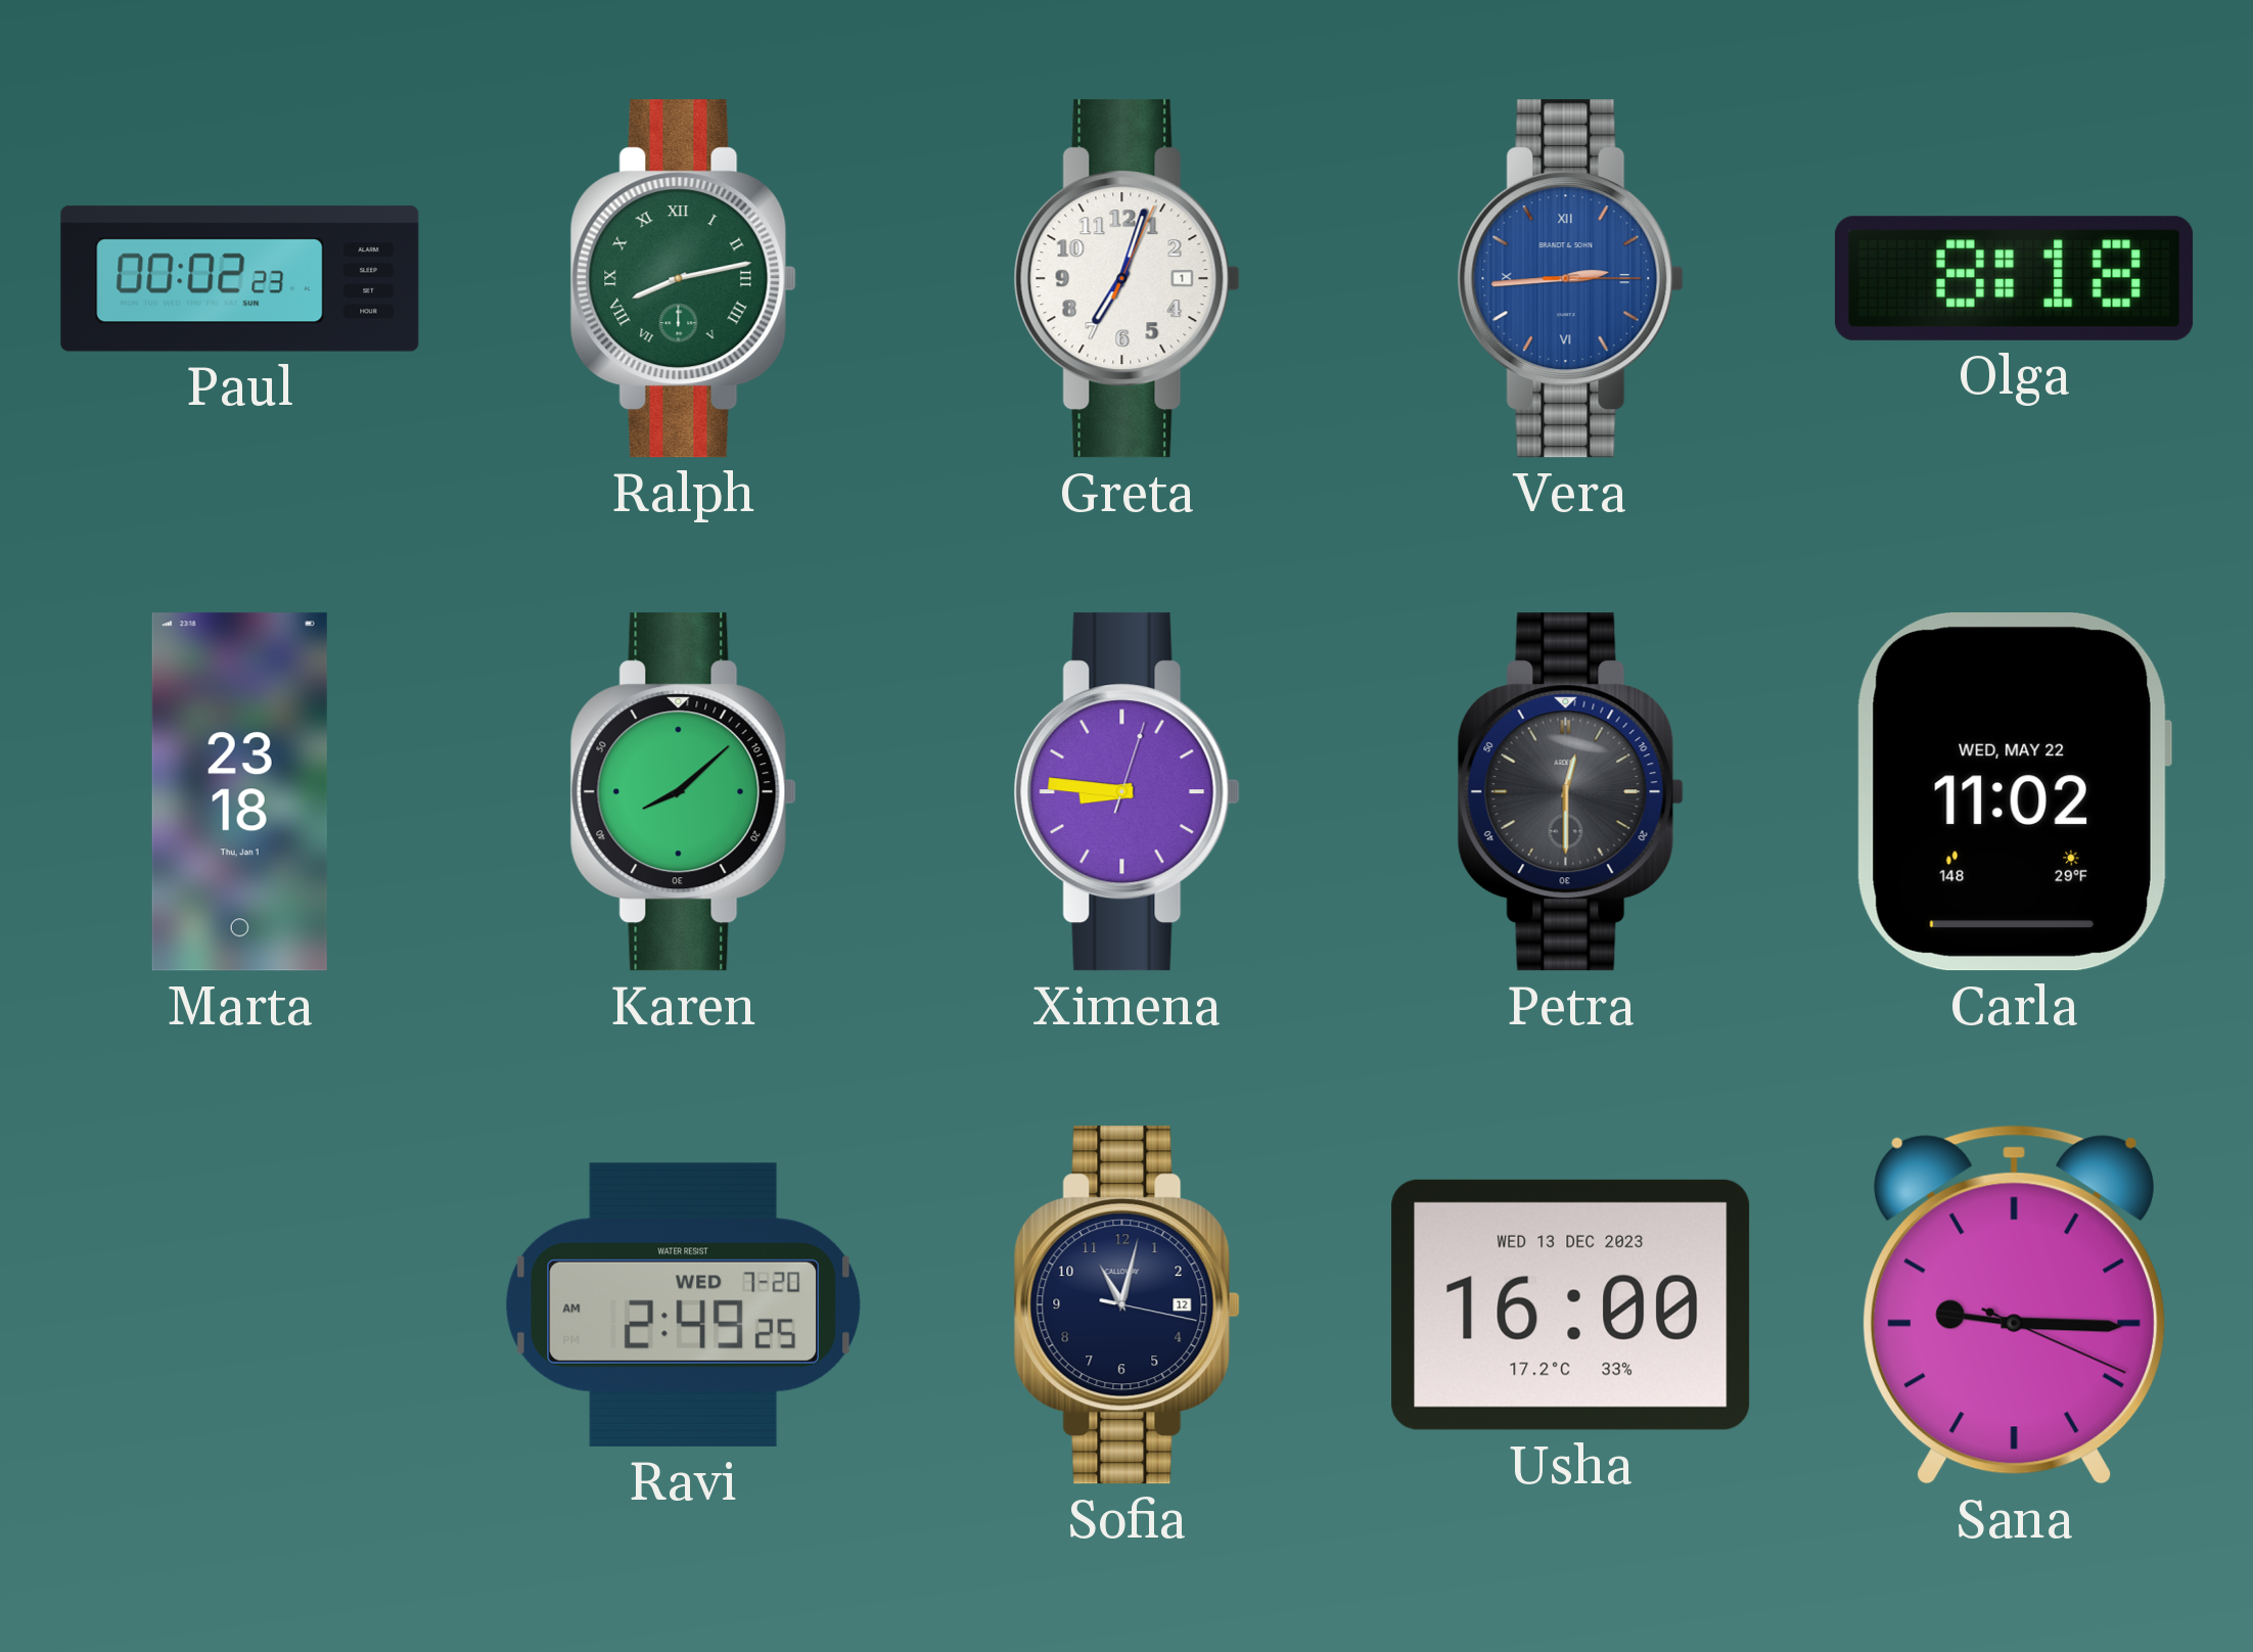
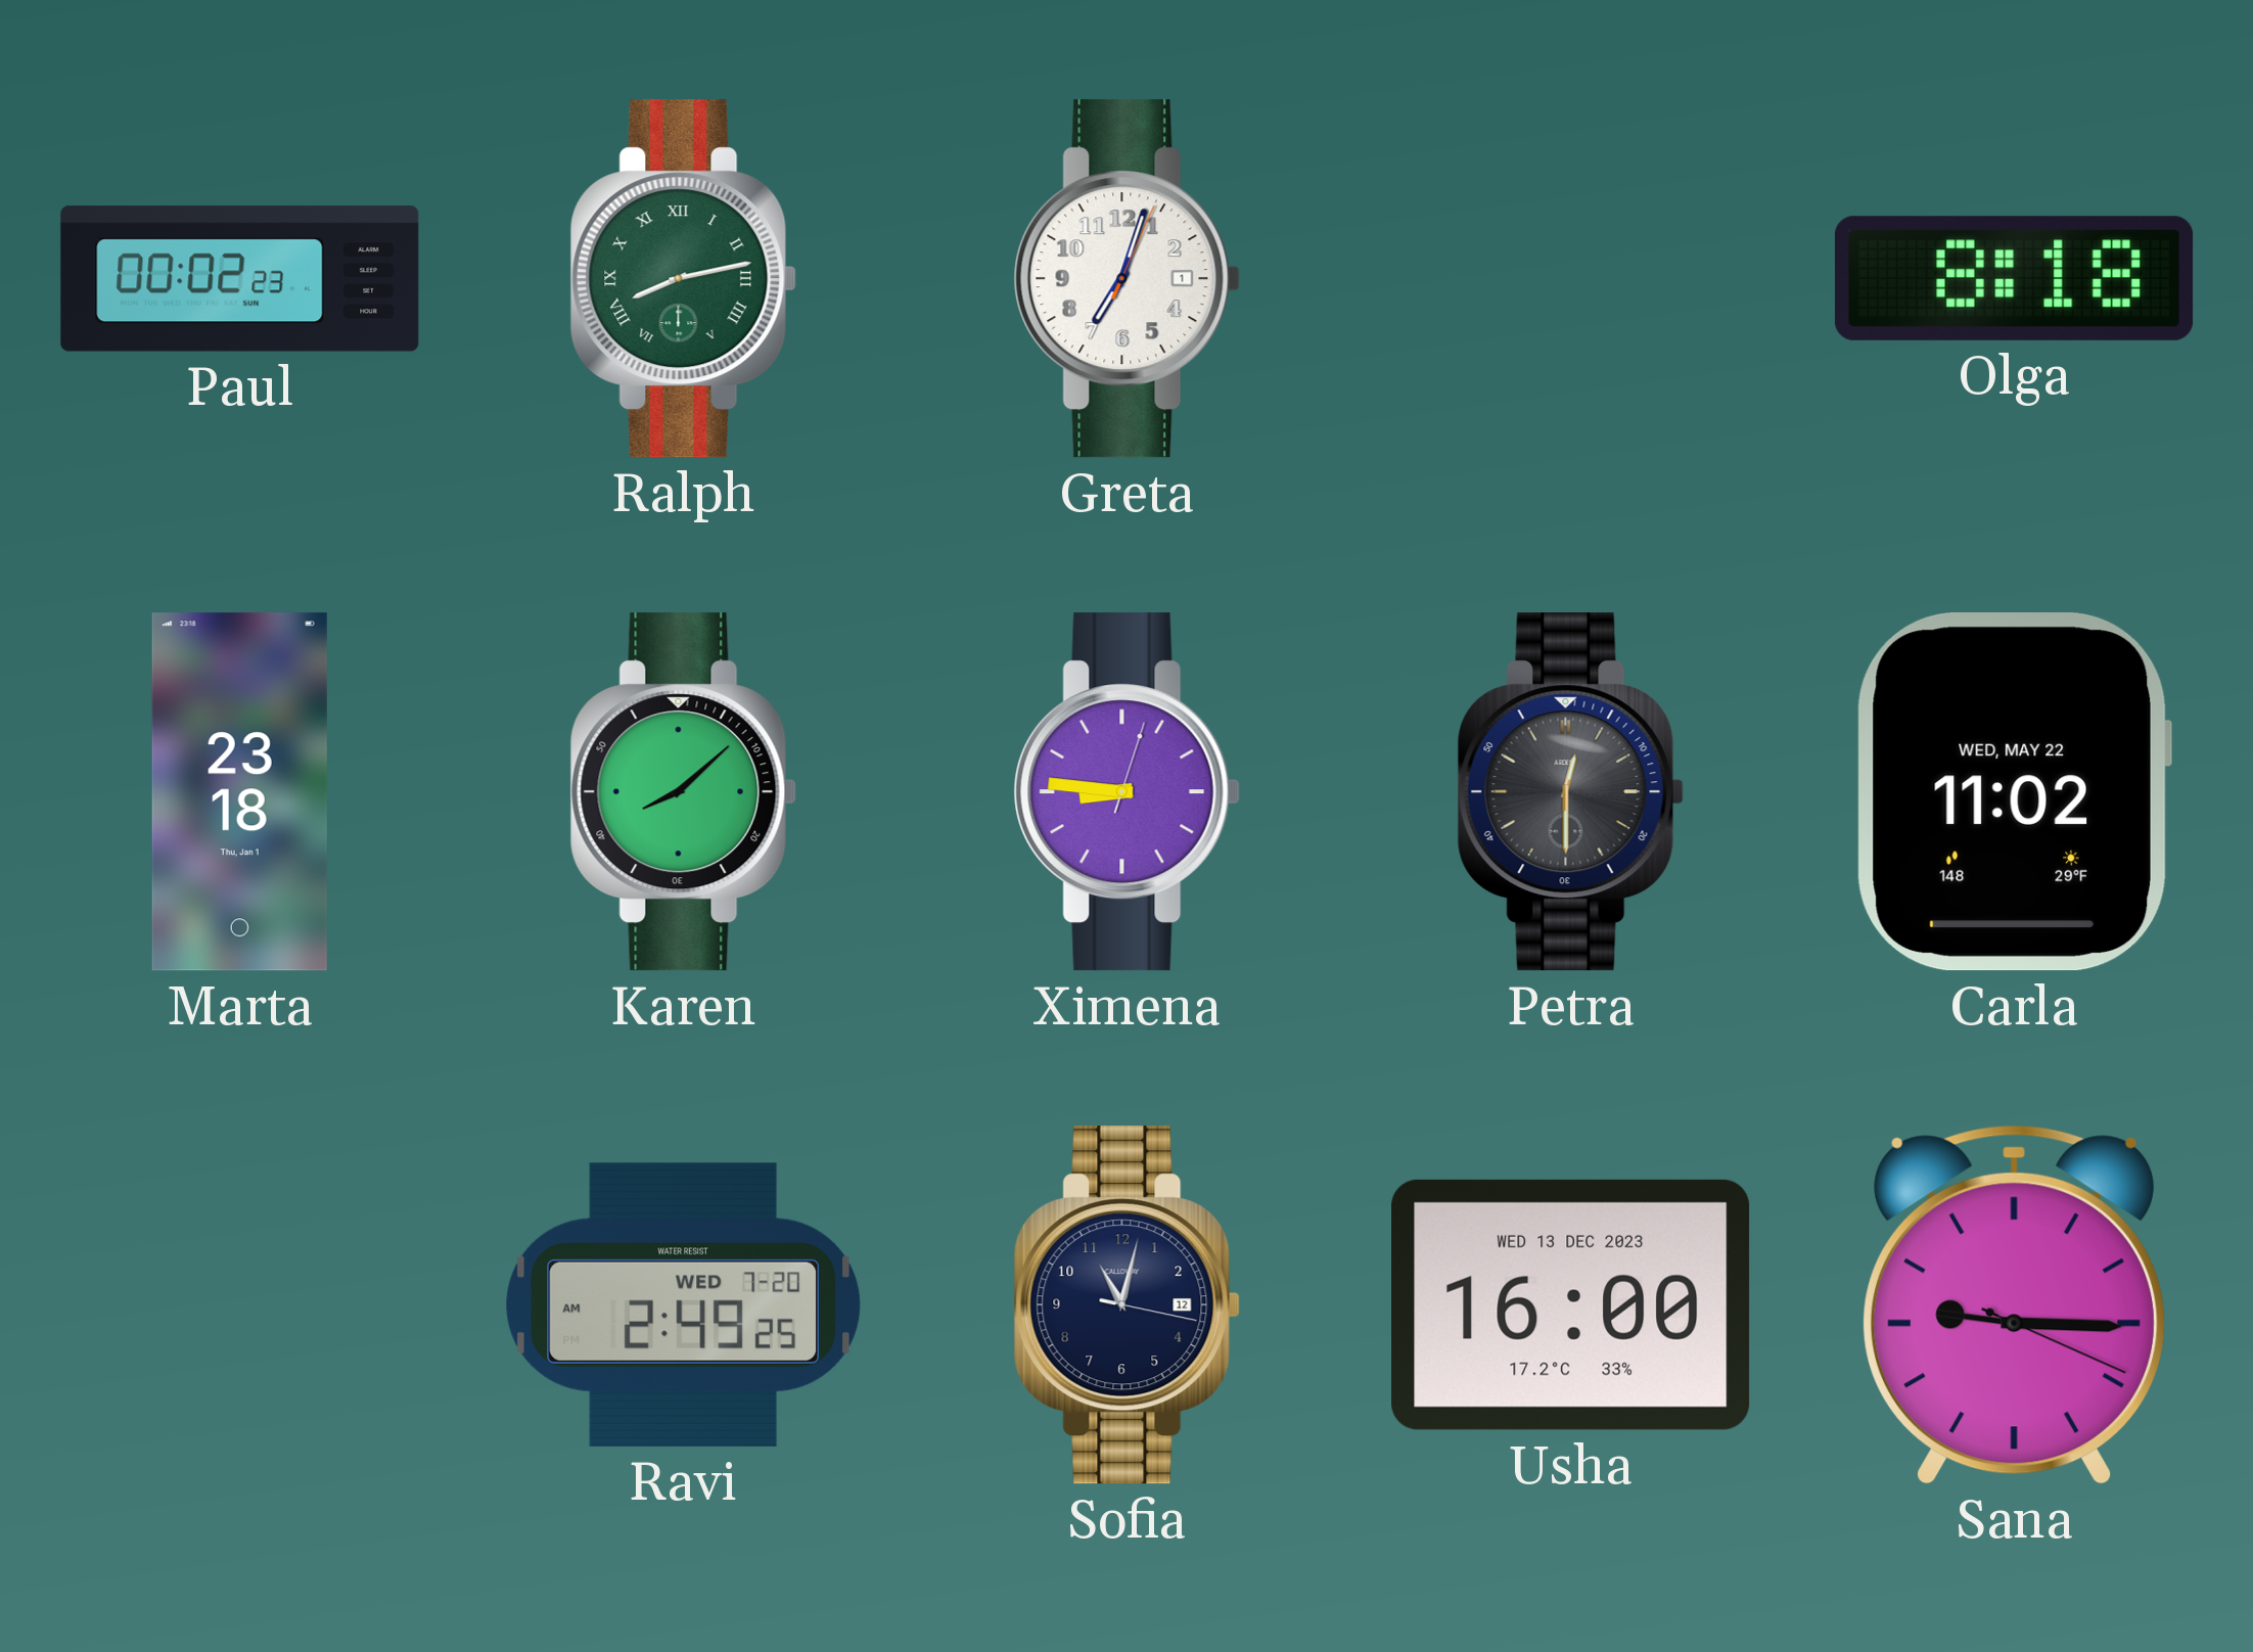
Vera: 2:44 -> none
